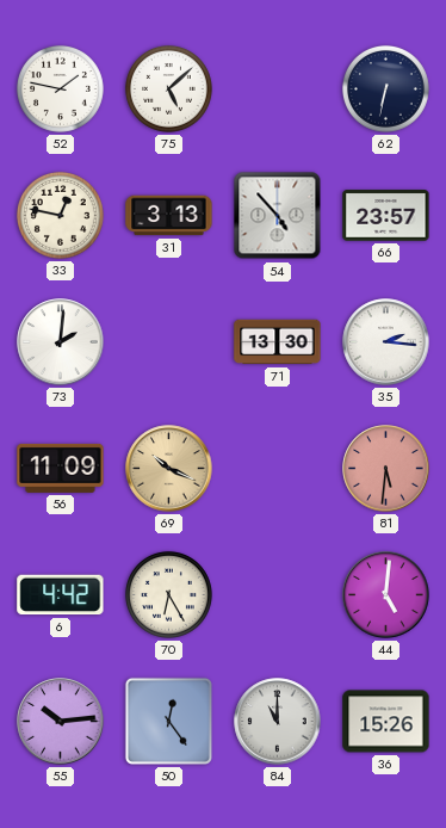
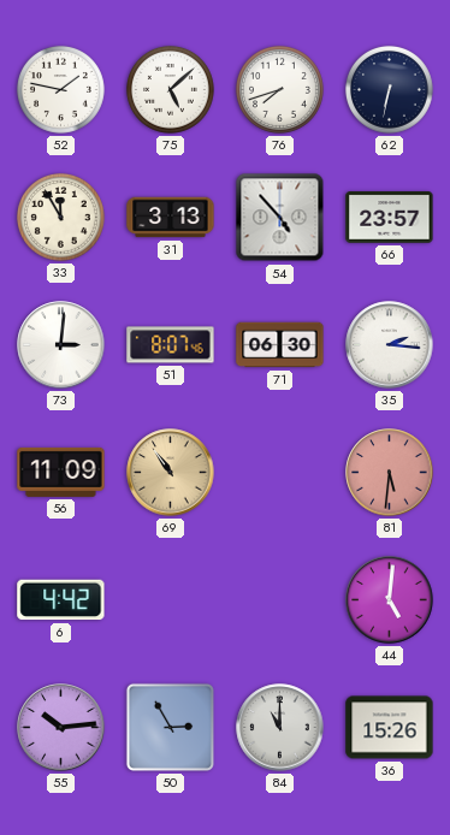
76: none -> 7:42
33: 12:47 -> 11:55
73: 2:01 -> 3:01
51: none -> 8:07
71: 13:30 -> 06:30
69: 10:19 -> 10:54
70: 6:25 -> none
50: 12:24 -> 2:55
